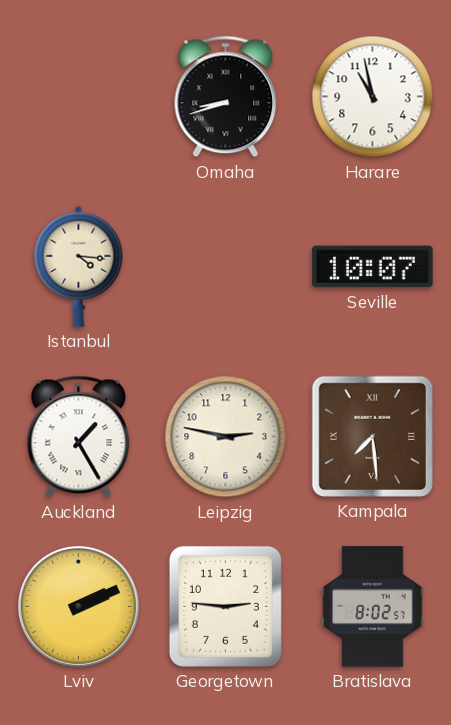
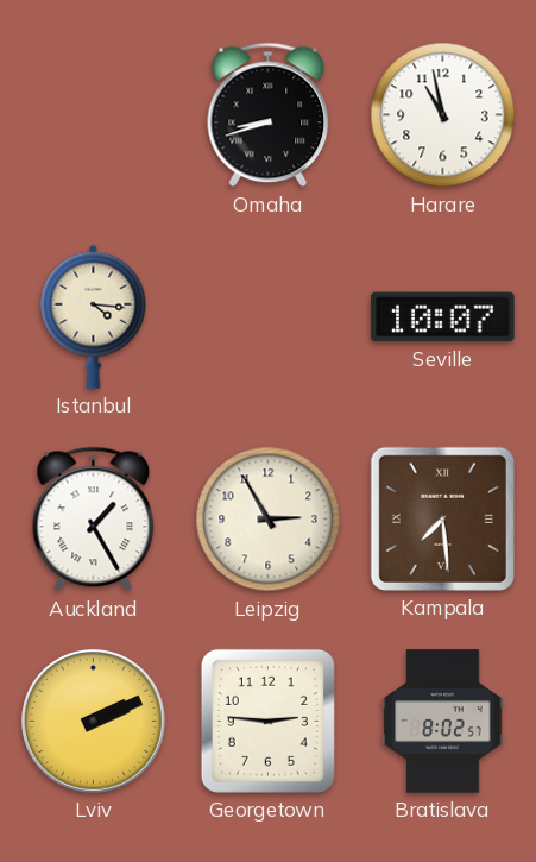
Leipzig: 2:47 -> 2:55
